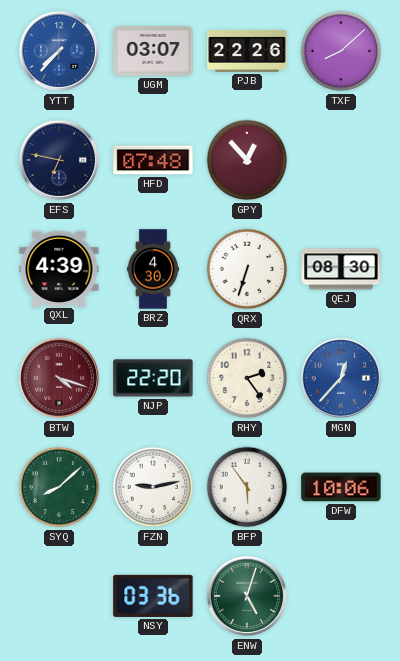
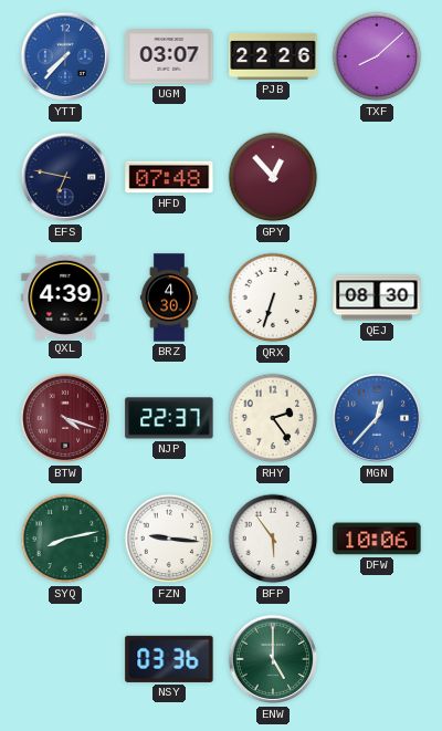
NJP: 22:20 -> 22:37
SYQ: 8:08 -> 8:13
FZN: 9:13 -> 9:16
ENW: 5:03 -> 5:00
